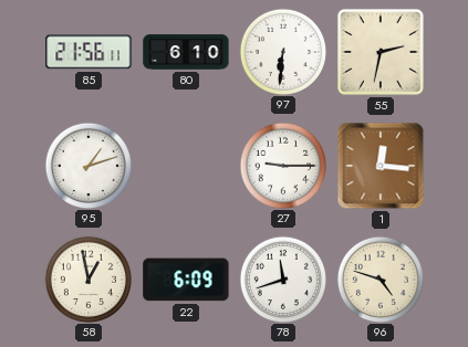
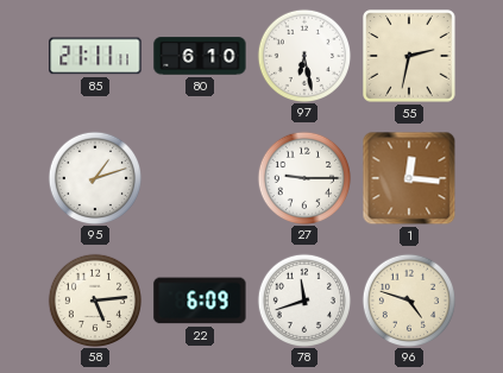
85: 21:56 -> 21:11
97: 6:31 -> 6:28
58: 12:58 -> 5:14
